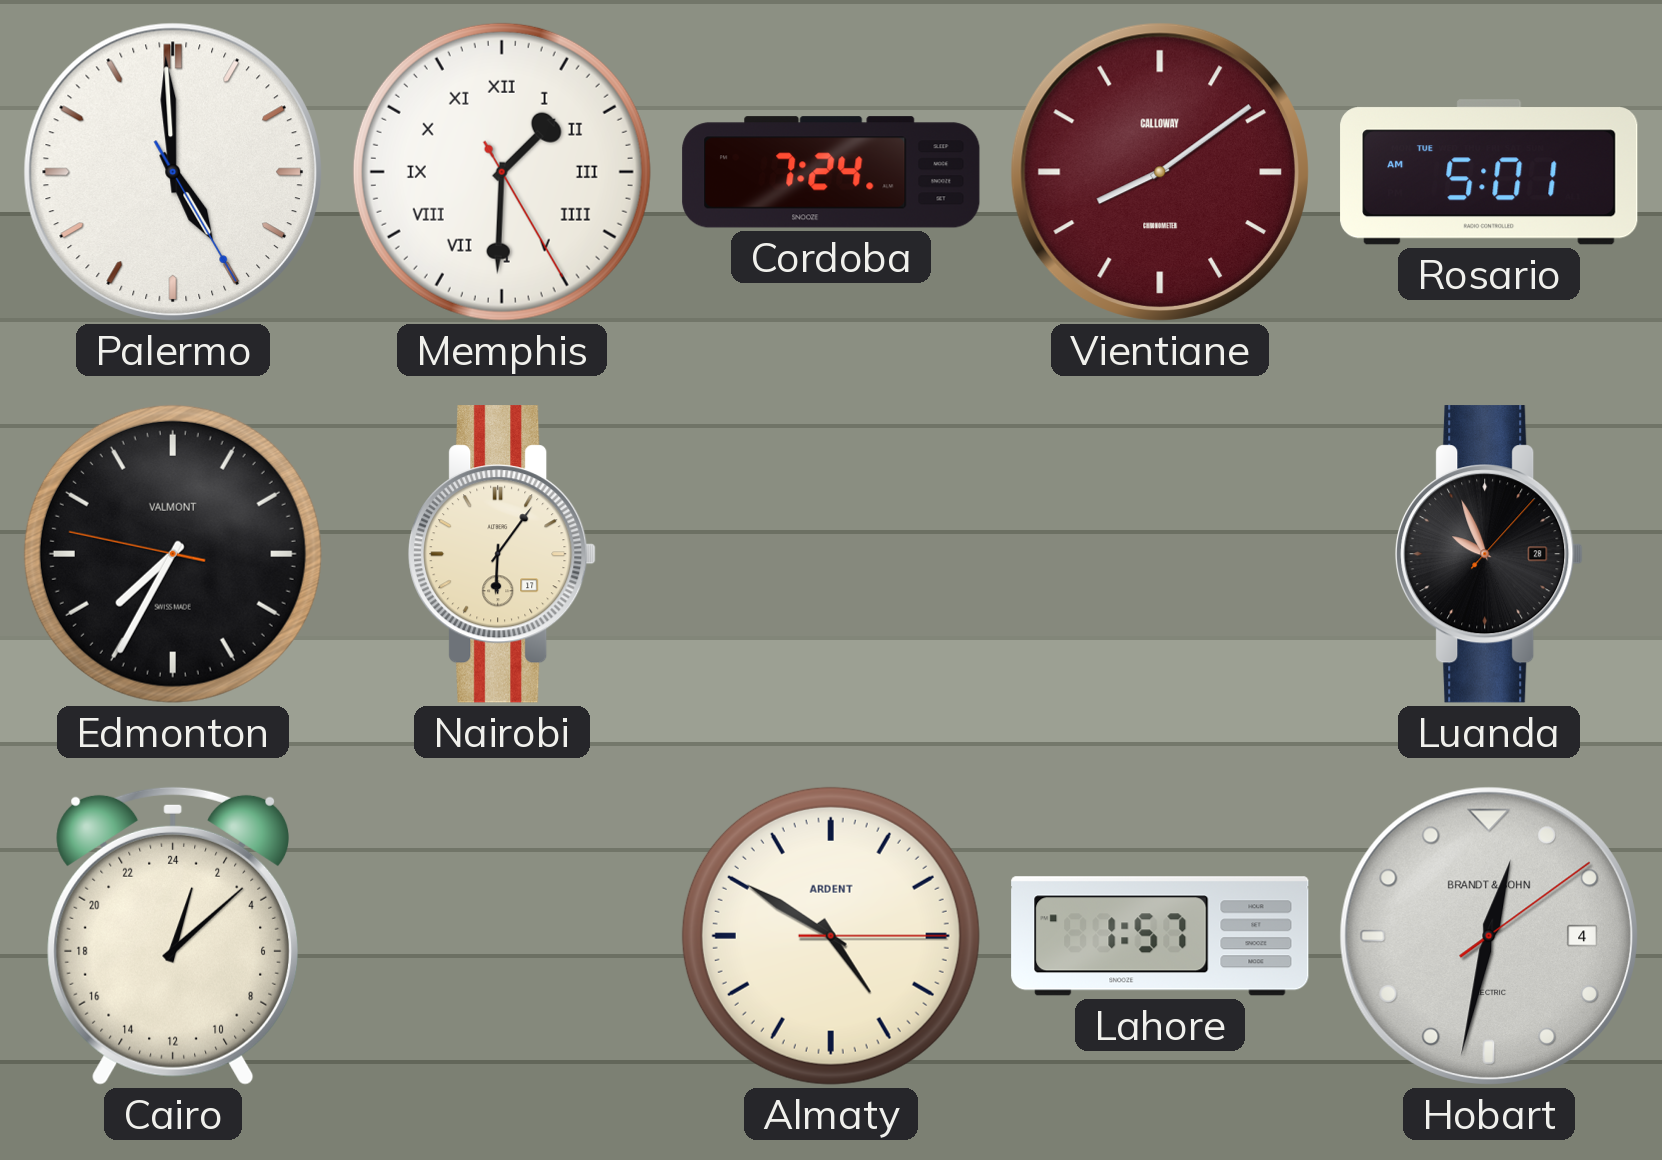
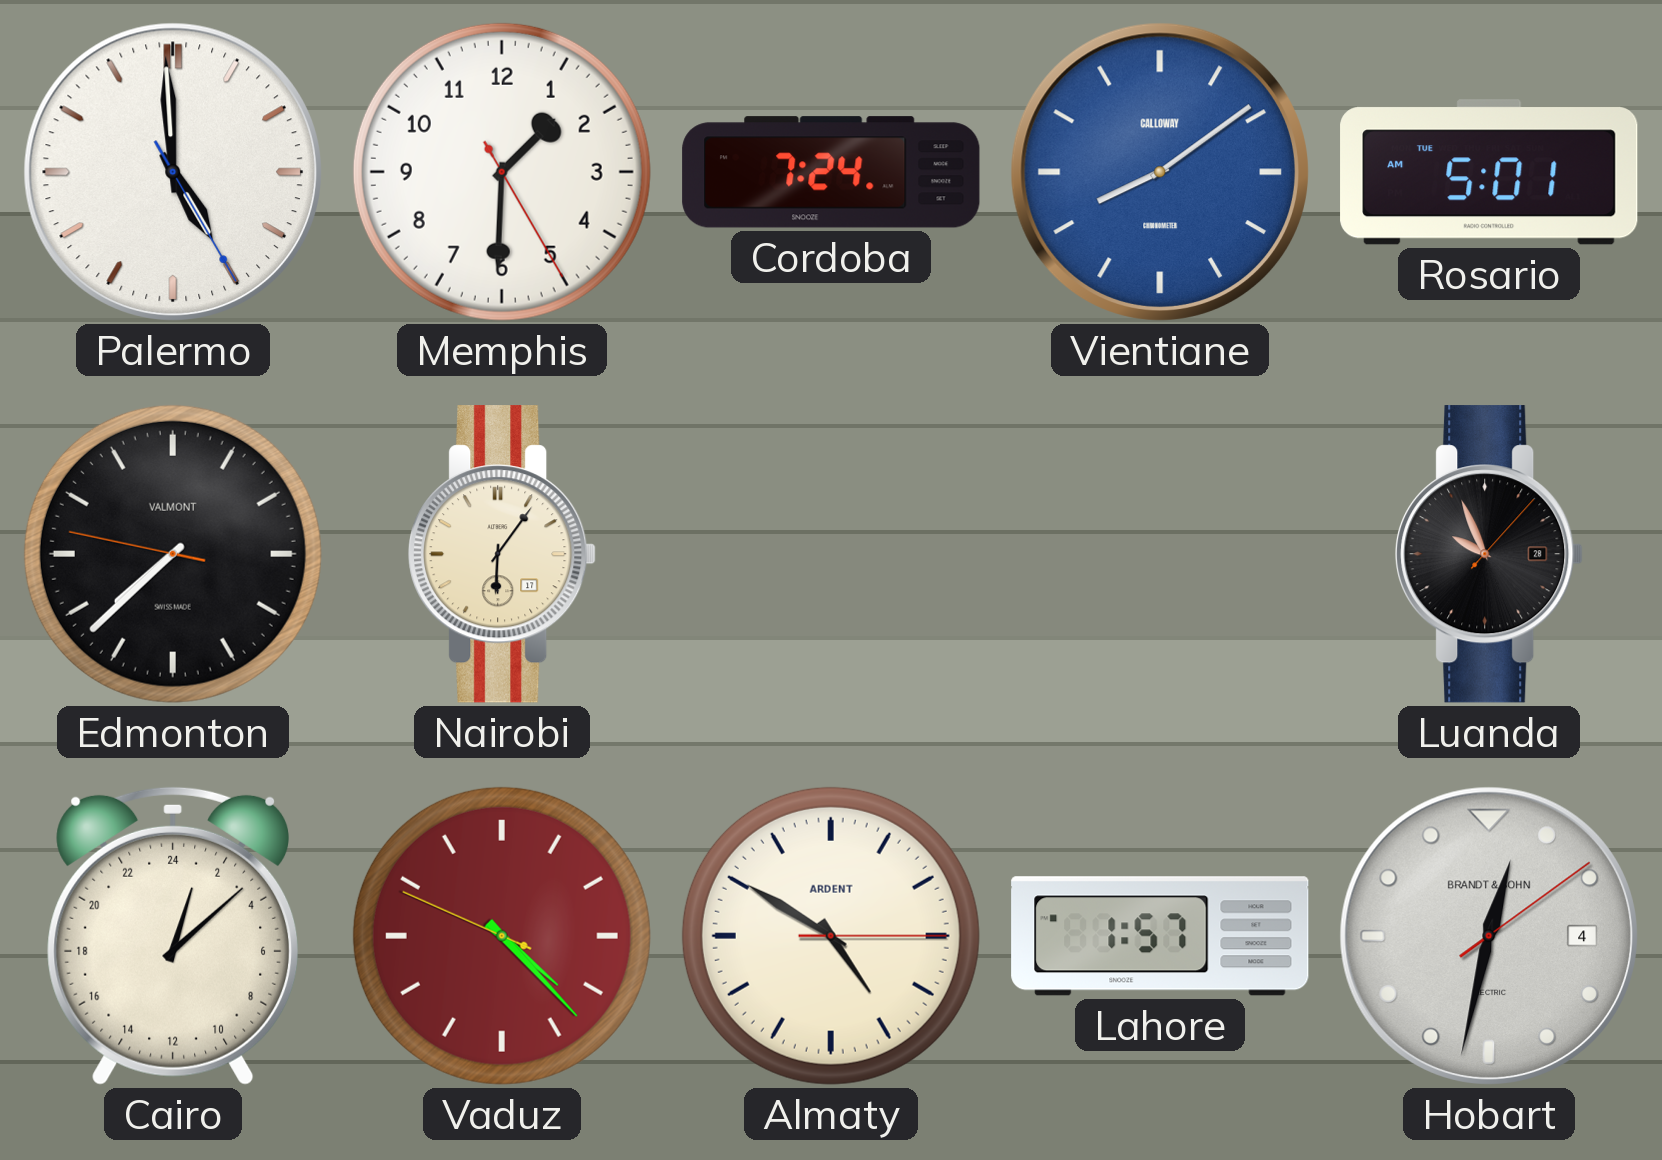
Memphis numerals: Roman -> Arabic
Vientiane dial: burgundy -> blue
Edmonton: 7:34 -> 7:37
Vaduz: none -> 4:22
